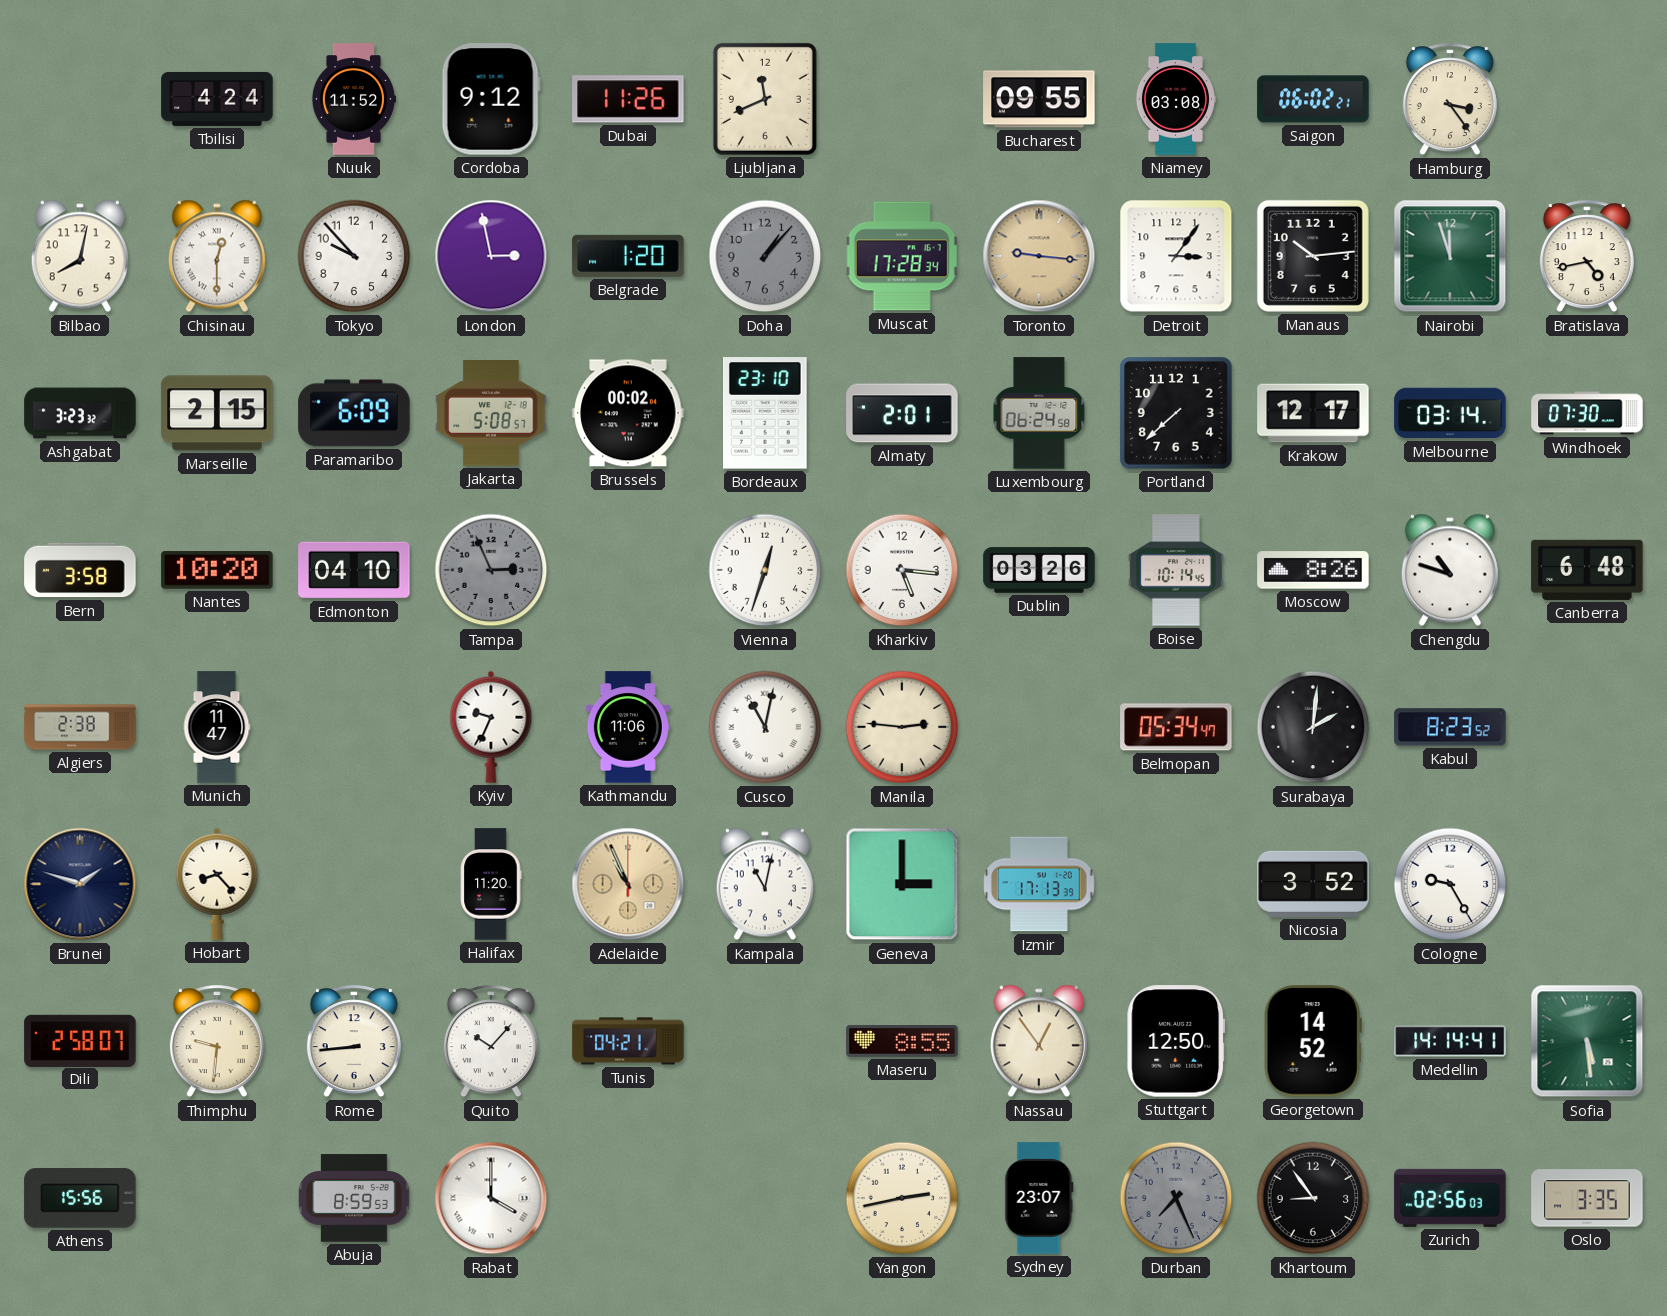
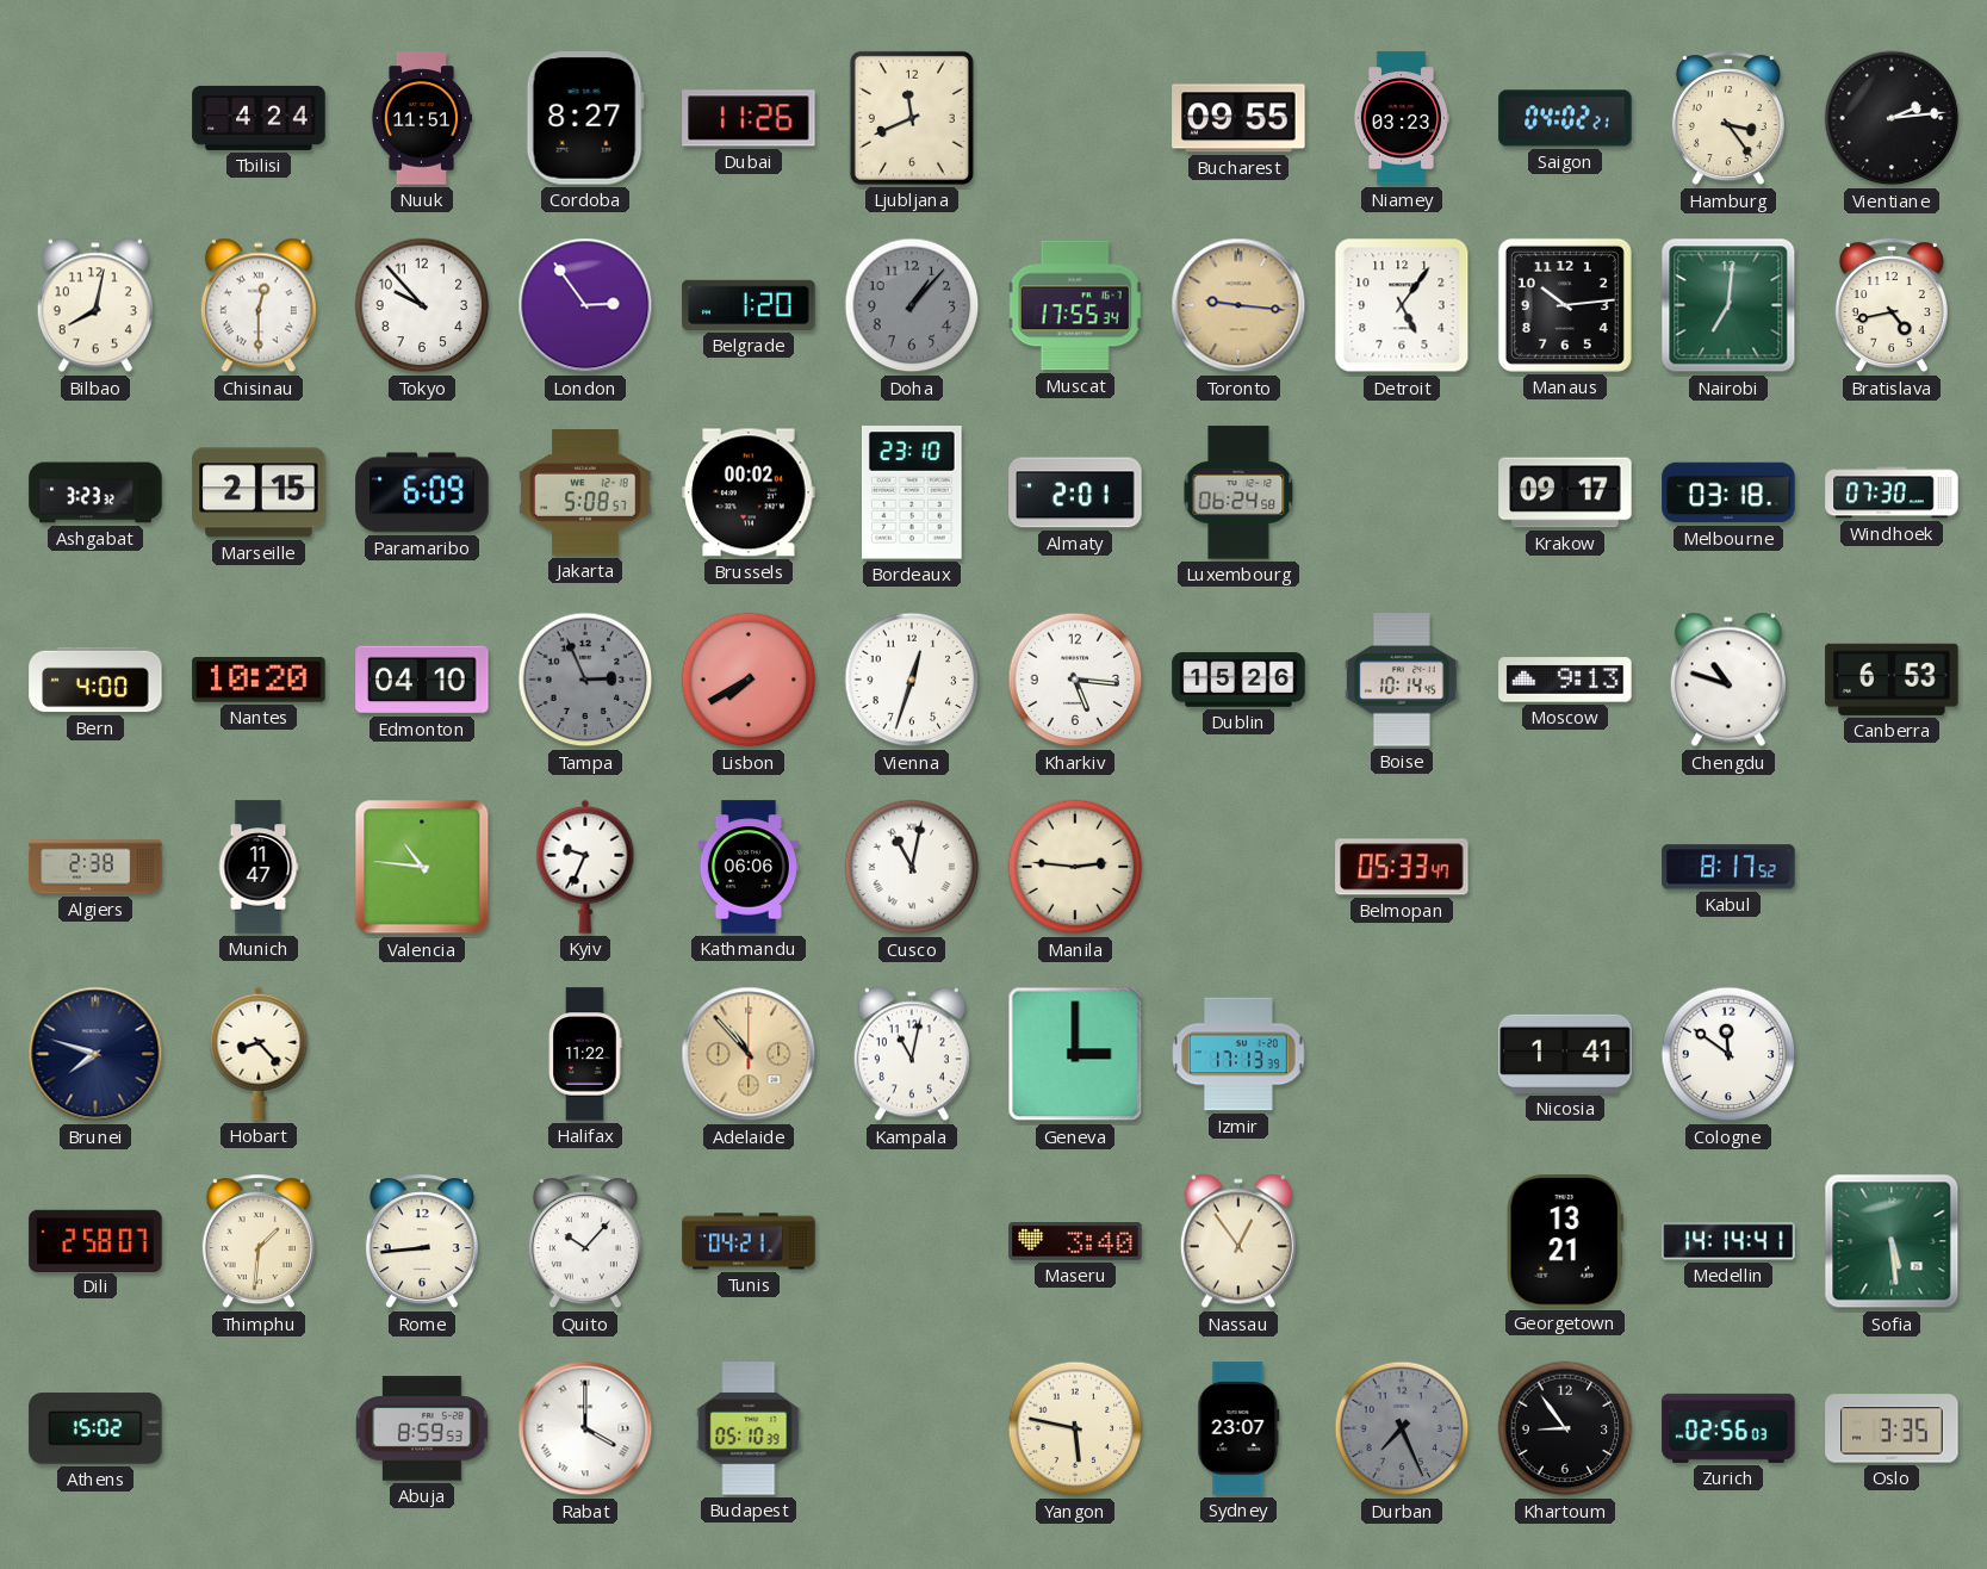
Nuuk: 11:52 -> 11:51
Cordoba: 9:12 -> 8:27
Niamey: 03:08 -> 03:23
Saigon: 06:02 -> 04:02
Vientiane: none -> 2:14
London: 2:58 -> 2:54
Muscat: 17:28 -> 17:55
Detroit: 3:06 -> 5:06
Nairobi: 11:57 -> 7:01
Portland: 7:38 -> none
Krakow: 12:17 -> 09:17
Melbourne: 03:14 -> 03:18
Bern: 3:58 -> 4:00
Lisbon: none -> 7:40
Dublin: 03:26 -> 15:26
Moscow: 8:26 -> 9:13
Canberra: 6:48 -> 6:53
Valencia: none -> 10:46
Kathmandu: 11:06 -> 06:06
Belmopan: 05:34 -> 05:33
Surabaya: 2:01 -> none
Kabul: 8:23 -> 8:17
Brunei: 1:48 -> 7:48
Halifax: 11:20 -> 11:22
Adelaide: 10:56 -> 10:53
Nicosia: 3:52 -> 1:41
Cologne: 9:25 -> 11:51
Thimphu: 9:31 -> 1:31
Maseru: 8:55 -> 3:40
Stuttgart: 12:50 -> none
Georgetown: 14:52 -> 13:21
Athens: 15:56 -> 15:02
Budapest: none -> 05:10
Yangon: 2:43 -> 5:47
